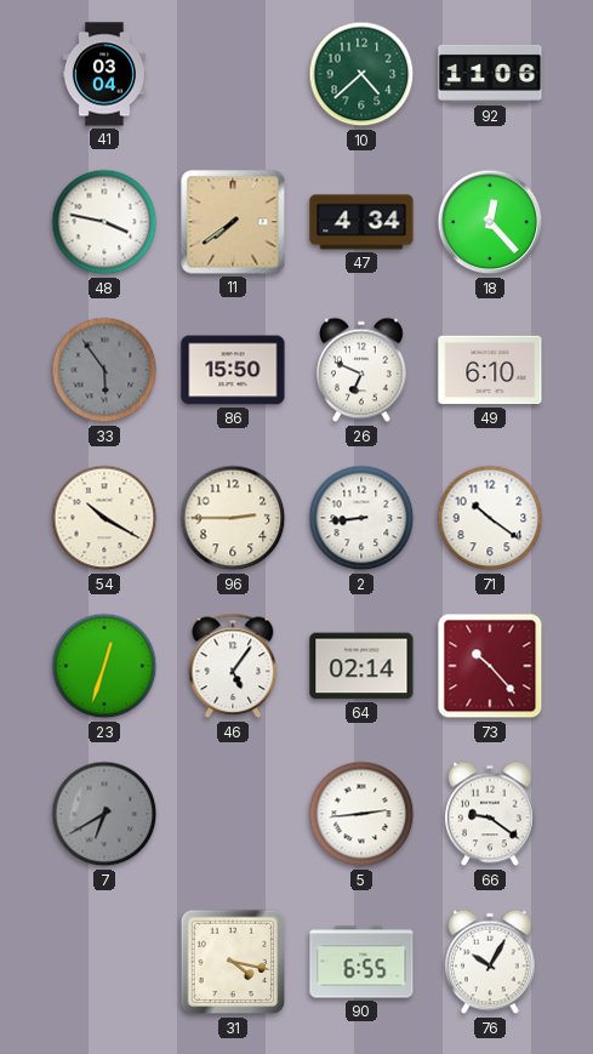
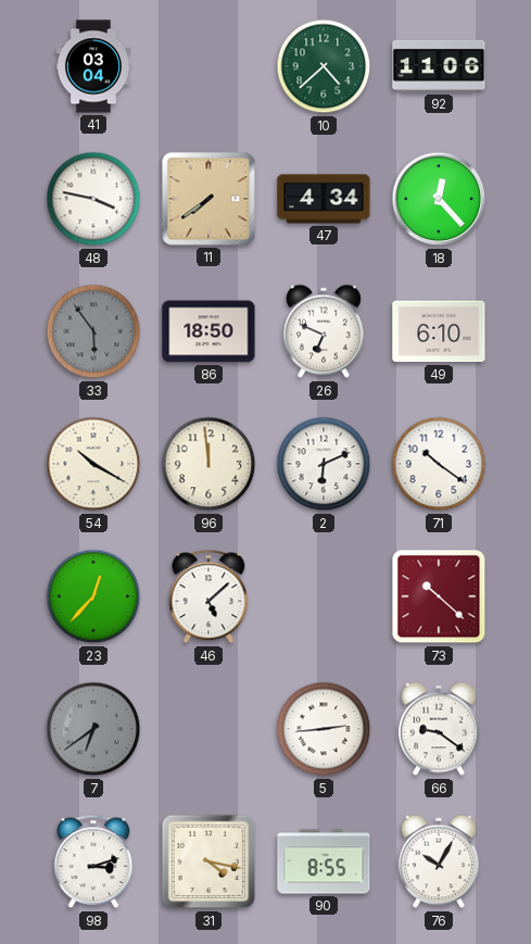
86: 15:50 -> 18:50
96: 2:45 -> 11:59
2: 8:44 -> 6:11
23: 12:33 -> 12:37
46: 5:06 -> 5:08
64: 02:14 -> none
73: 10:23 -> 10:22
7: 6:40 -> 6:39
98: none -> 3:12
90: 6:55 -> 8:55
